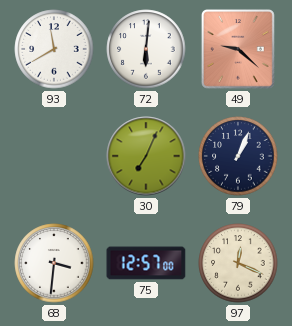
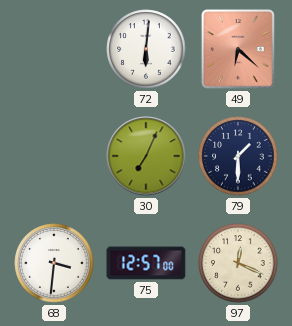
93: 11:40 -> none
49: 9:22 -> 6:22
79: 1:04 -> 1:30
